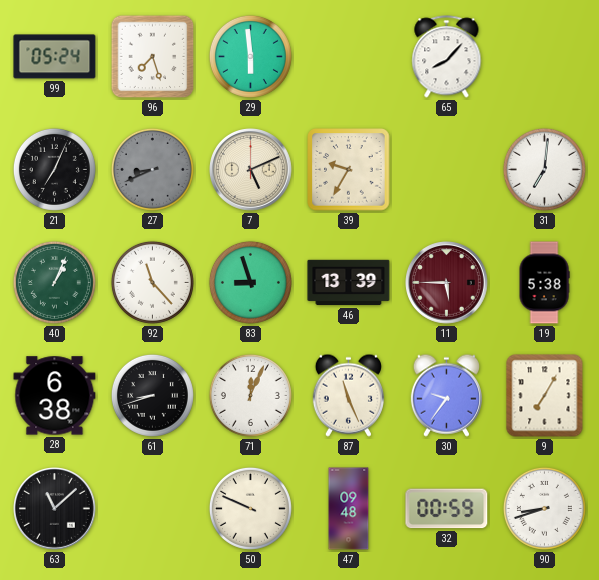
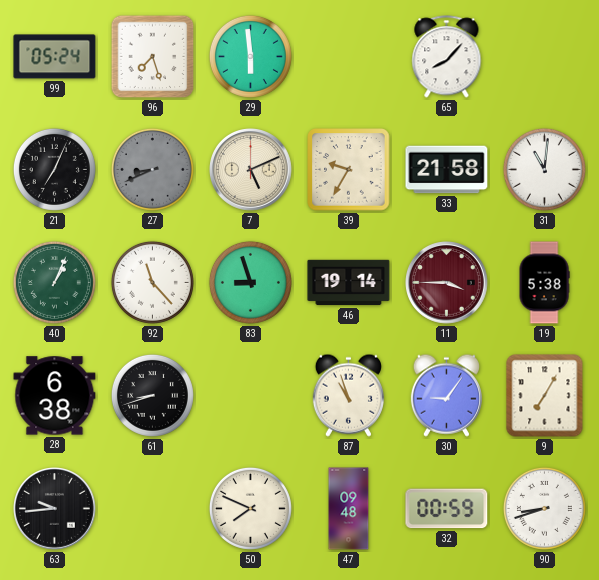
33: none -> 21:58
31: 7:01 -> 11:01
46: 13:39 -> 19:14
11: 5:45 -> 3:45
71: 12:04 -> none
87: 11:26 -> 10:57
30: 9:36 -> 9:06
63: 11:08 -> 9:44
50: 9:49 -> 7:49
